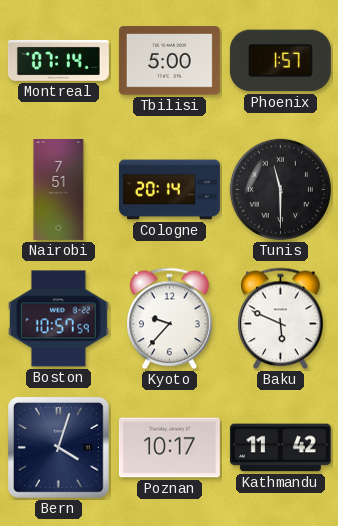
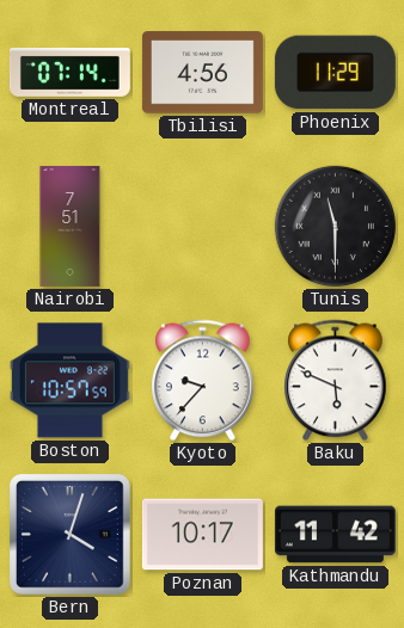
Tbilisi: 5:00 -> 4:56
Phoenix: 1:57 -> 11:29
Cologne: 20:14 -> none
